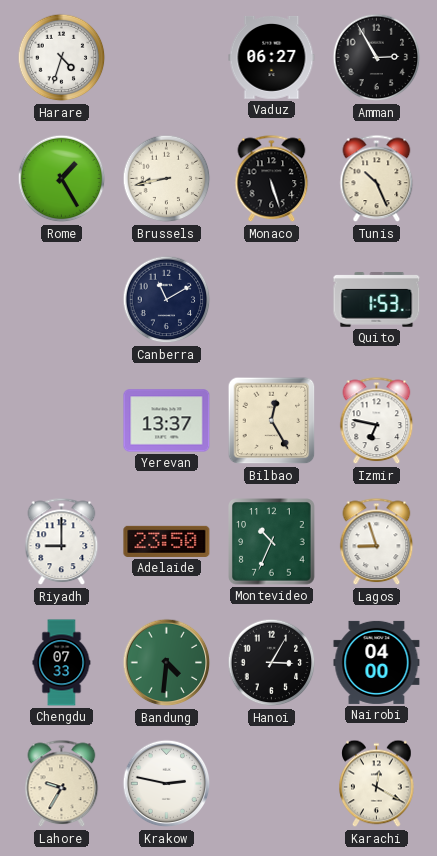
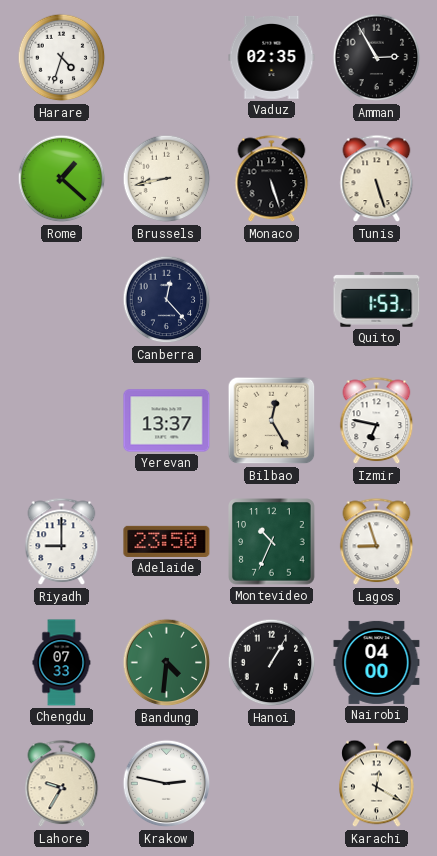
Vaduz: 06:27 -> 02:35
Rome: 1:25 -> 1:22
Tunis: 10:26 -> 5:27
Canberra: 11:10 -> 12:23
Hanoi: 3:05 -> 1:05
